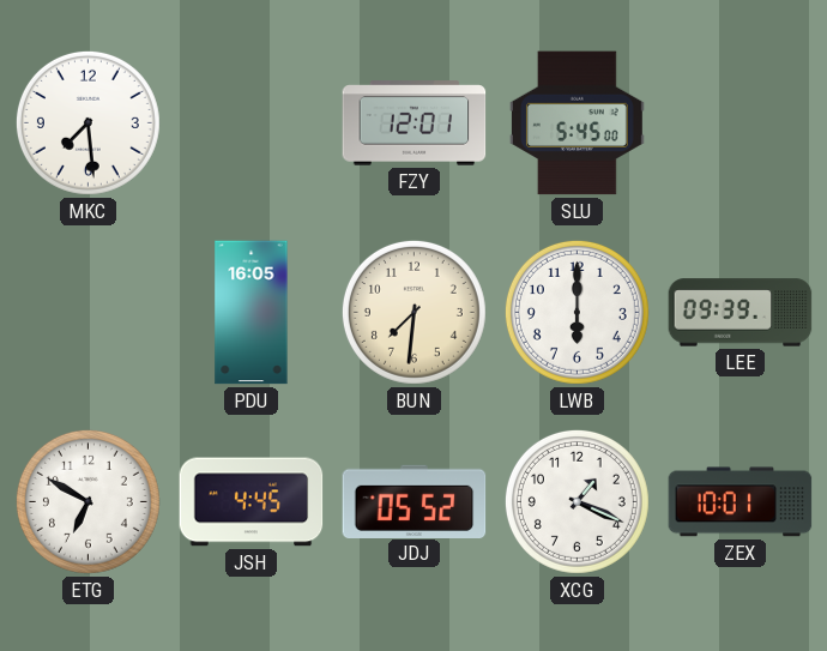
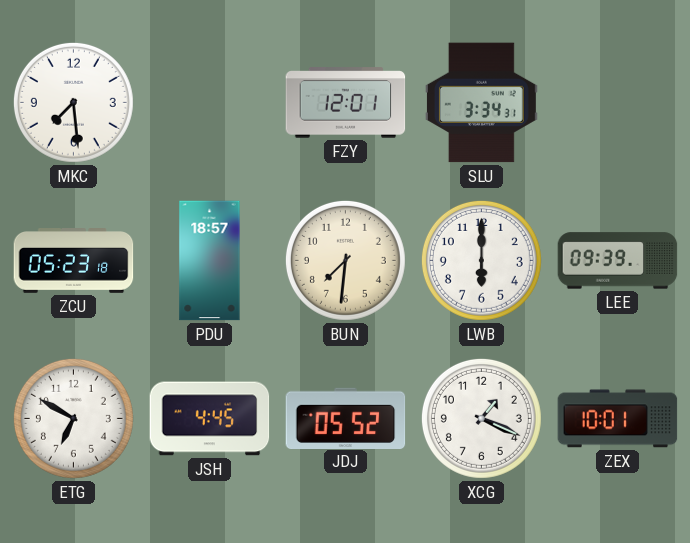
SLU: 5:45 -> 3:34
ZCU: none -> 05:23
PDU: 16:05 -> 18:57
